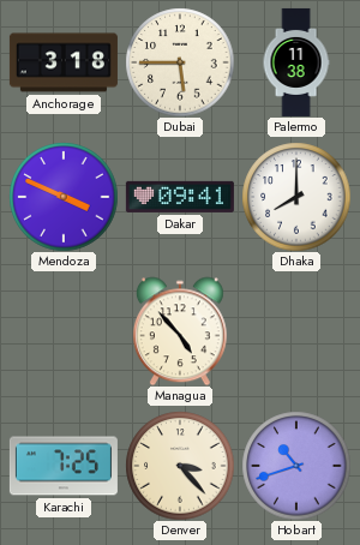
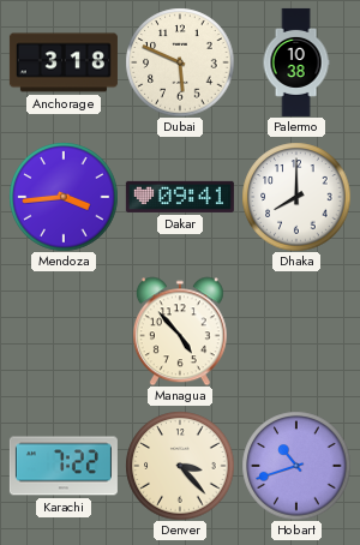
Dubai: 5:45 -> 5:49
Palermo: 11:38 -> 10:38
Mendoza: 3:49 -> 3:44
Karachi: 7:25 -> 7:22
